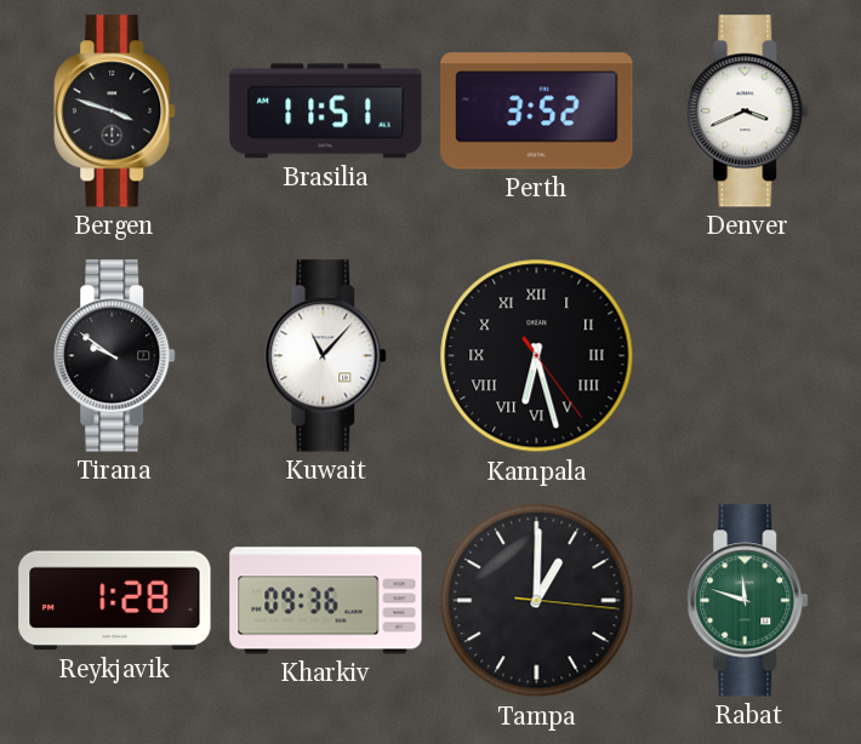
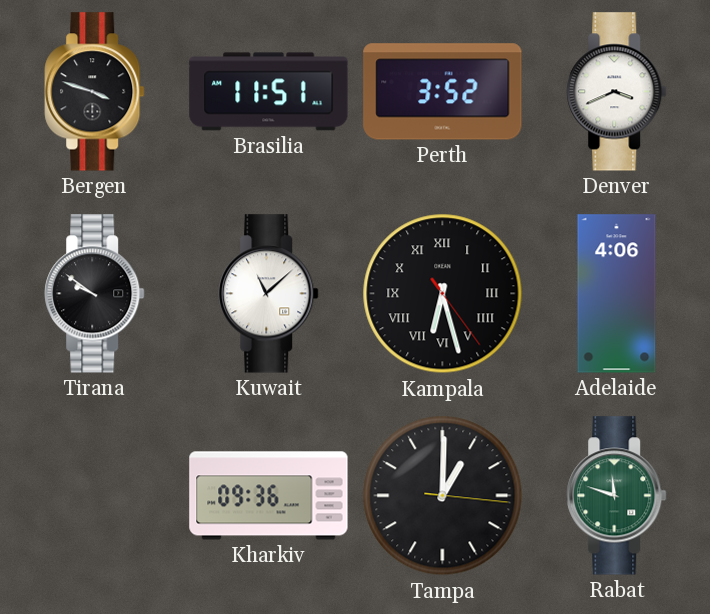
Kuwait: 11:07 -> 11:08
Adelaide: none -> 4:06
Reykjavik: 1:28 -> none
